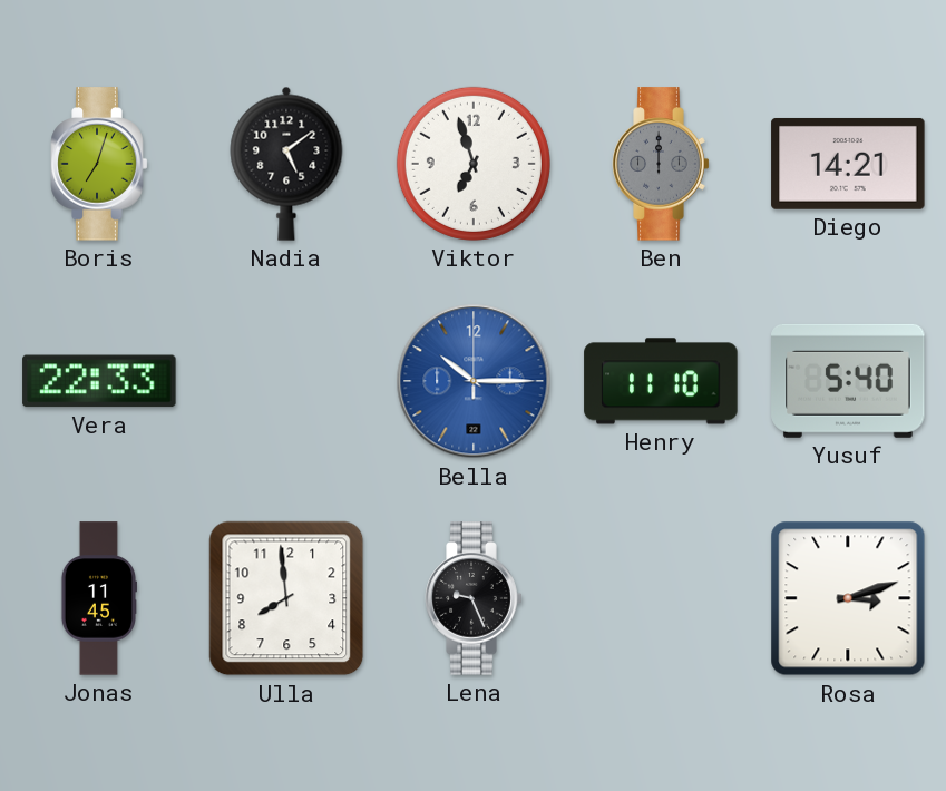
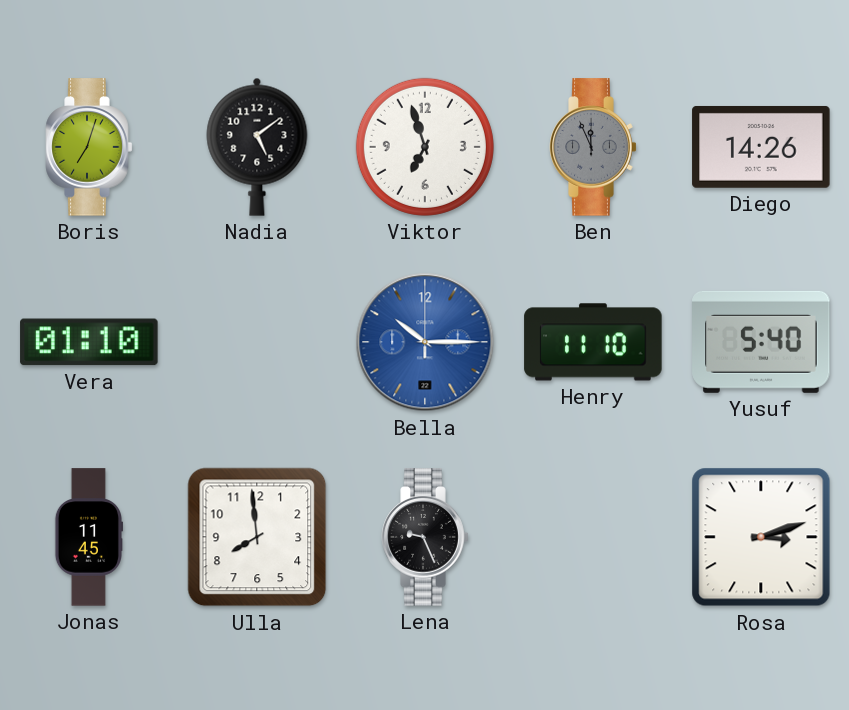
Ben: 12:00 -> 11:56
Diego: 14:21 -> 14:26
Vera: 22:33 -> 01:10
